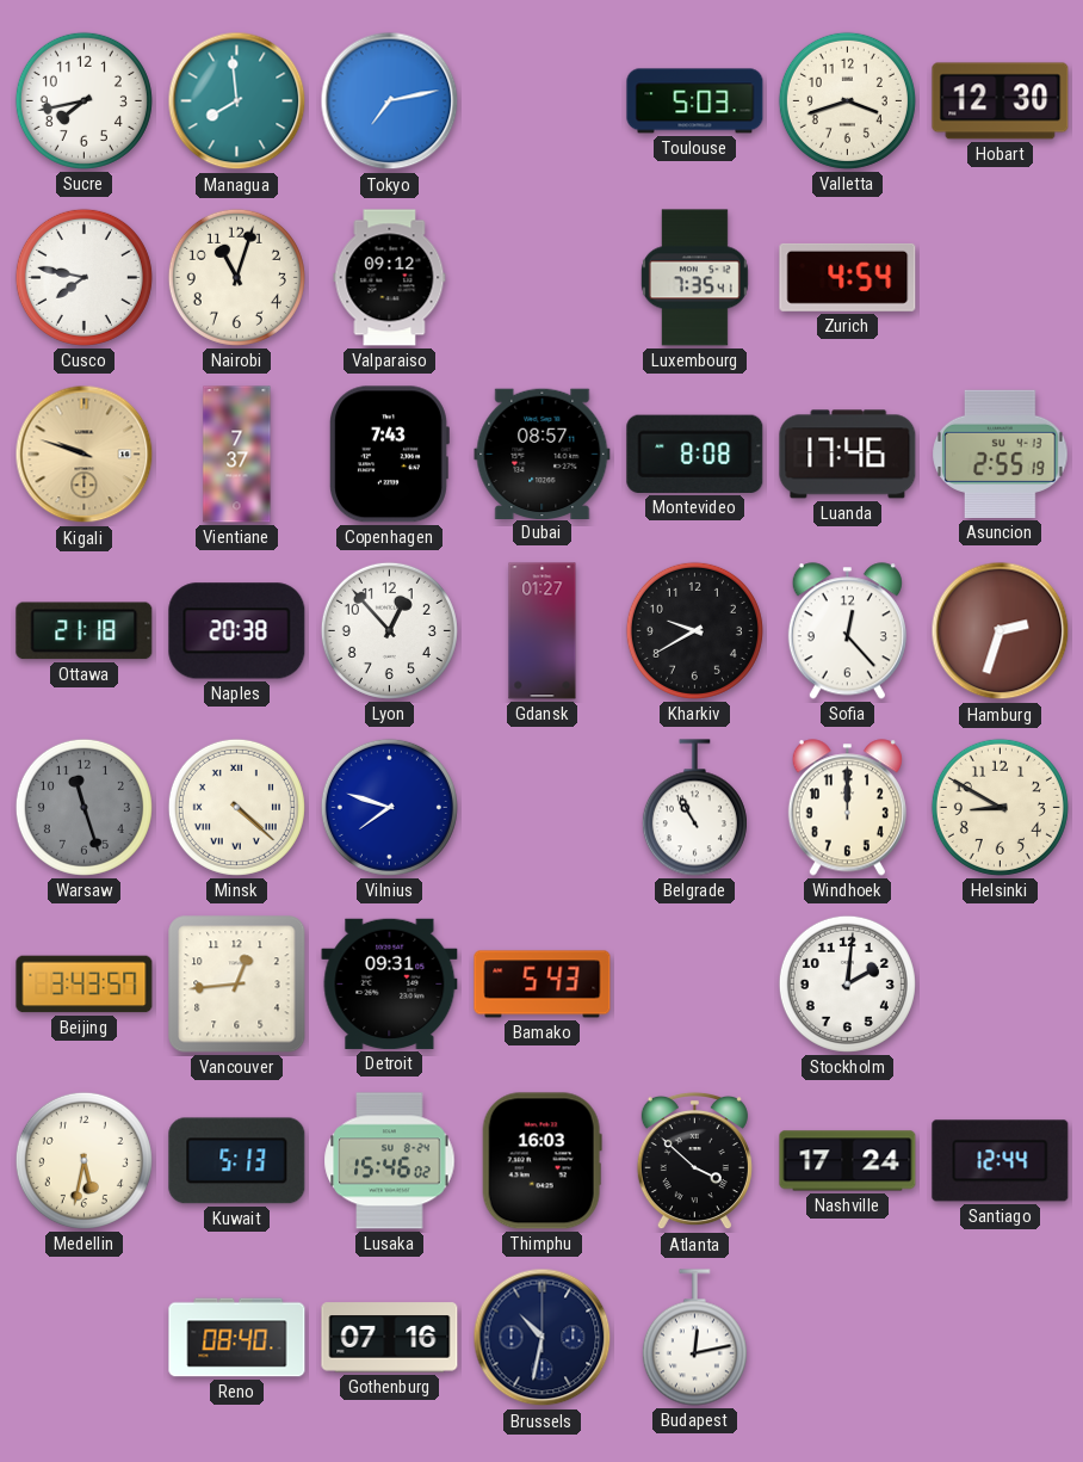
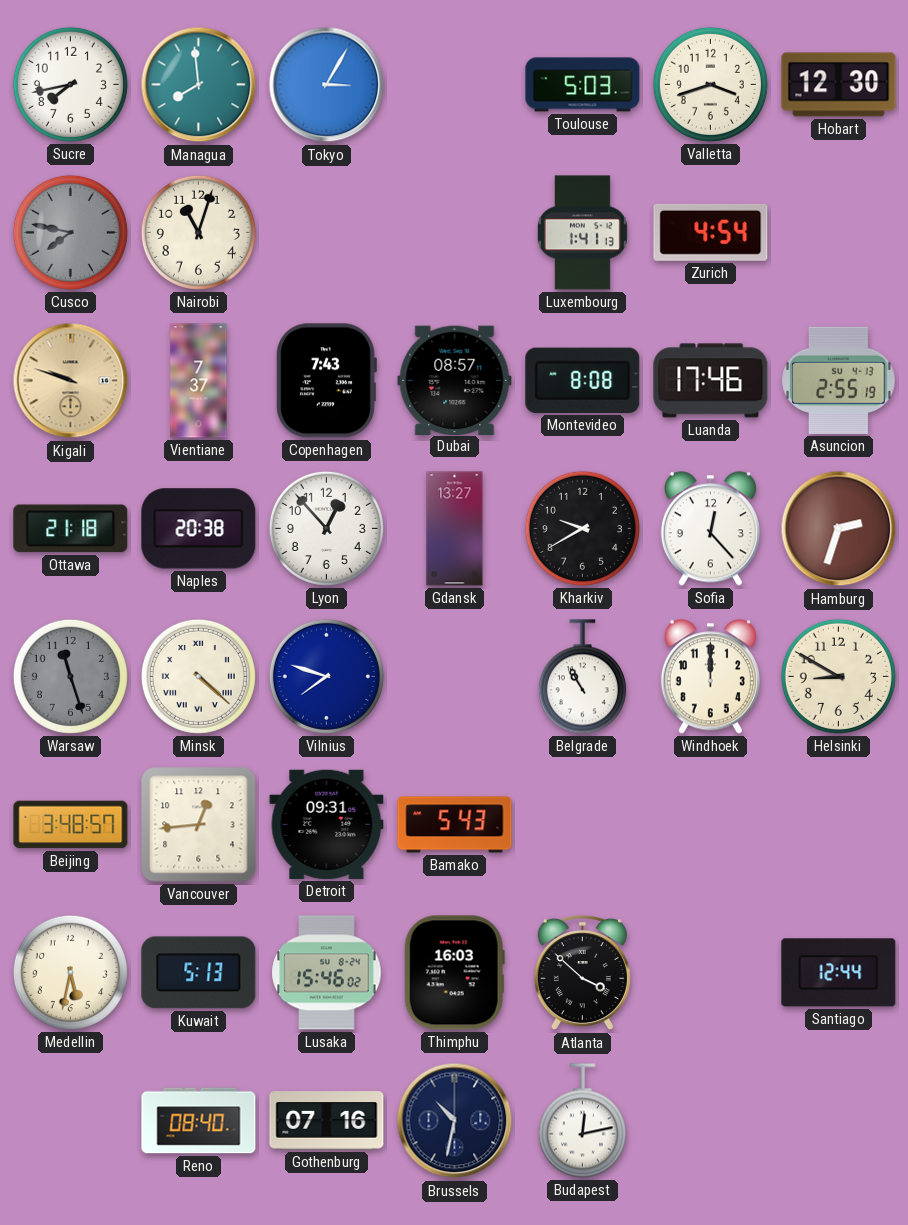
Tokyo: 7:13 -> 3:05
Cusco dial: white -> grey
Valparaiso: 09:12 -> none
Luxembourg: 7:35 -> 1:41
Gdansk: 01:27 -> 13:27
Beijing: 3:43 -> 3:48
Stockholm: 2:01 -> none
Nashville: 17:24 -> none
